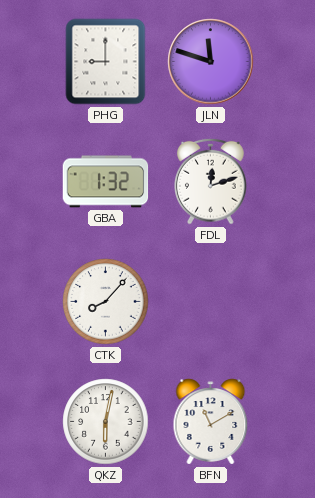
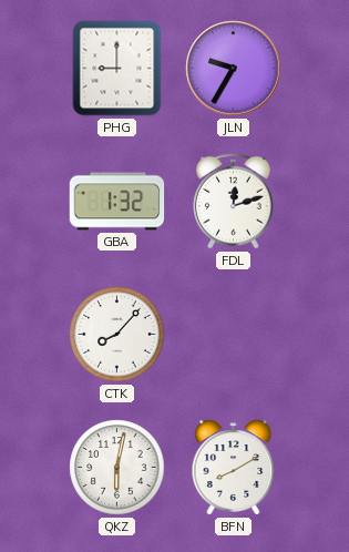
JLN: 11:48 -> 9:35
BFN: 11:10 -> 8:10
